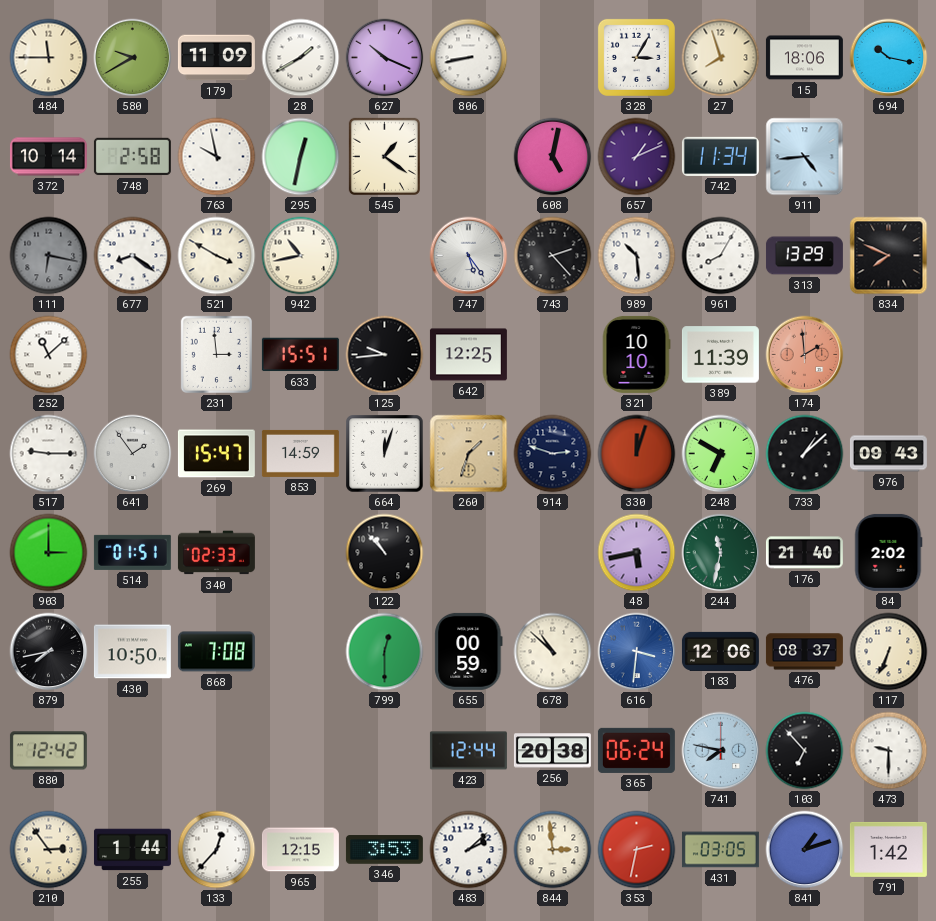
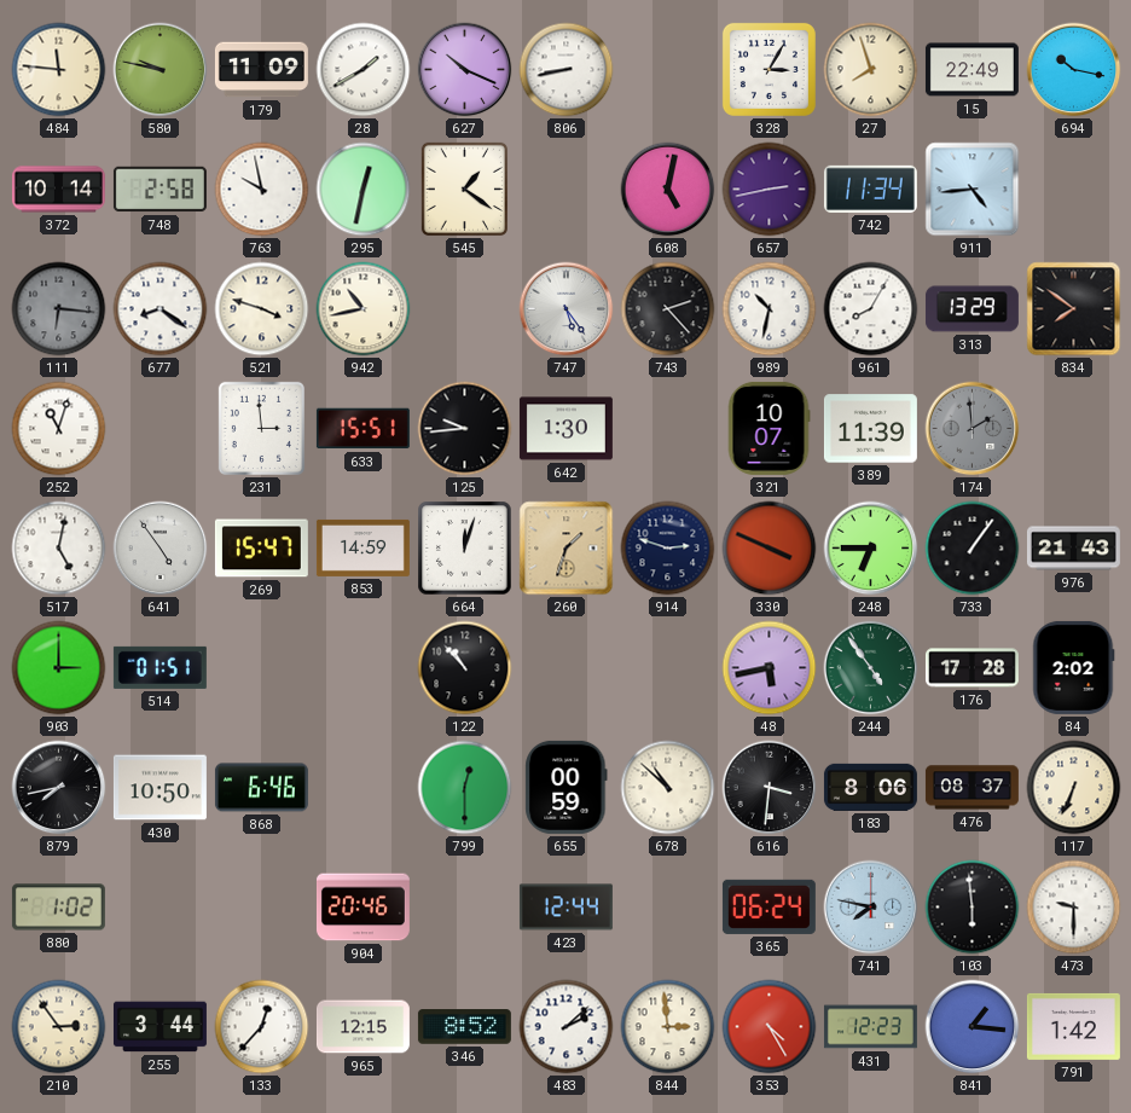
484: 11:45 -> 11:46
580: 9:40 -> 9:47
15: 18:06 -> 22:49
657: 1:11 -> 2:43
111: 6:17 -> 6:16
521: 3:50 -> 3:48
989: 10:29 -> 10:32
834: 7:49 -> 7:51
252: 11:08 -> 11:03
642: 12:25 -> 1:30
321: 10:10 -> 10:07
174 dial: salmon -> grey
517: 9:15 -> 5:02
641: 1:54 -> 4:54
330: 12:03 -> 3:49
248: 6:50 -> 6:45
733: 1:08 -> 1:06
976: 09:43 -> 21:43
340: 02:33 -> none
244: 11:32 -> 4:54
176: 21:40 -> 17:28
868: 7:08 -> 6:46
616 dial: blue -> black
183: 12:06 -> 8:06
880: 12:42 -> 1:02
904: none -> 20:46
256: 20:38 -> none
103: 6:53 -> 5:59
255: 1:44 -> 3:44
346: 3:53 -> 8:52
353: 2:32 -> 4:25
431: 03:05 -> 12:23
841: 1:12 -> 1:16
